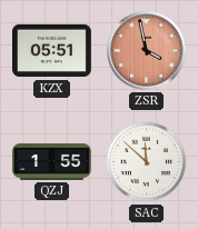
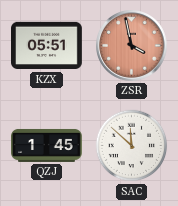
QZJ: 1:55 -> 1:45
